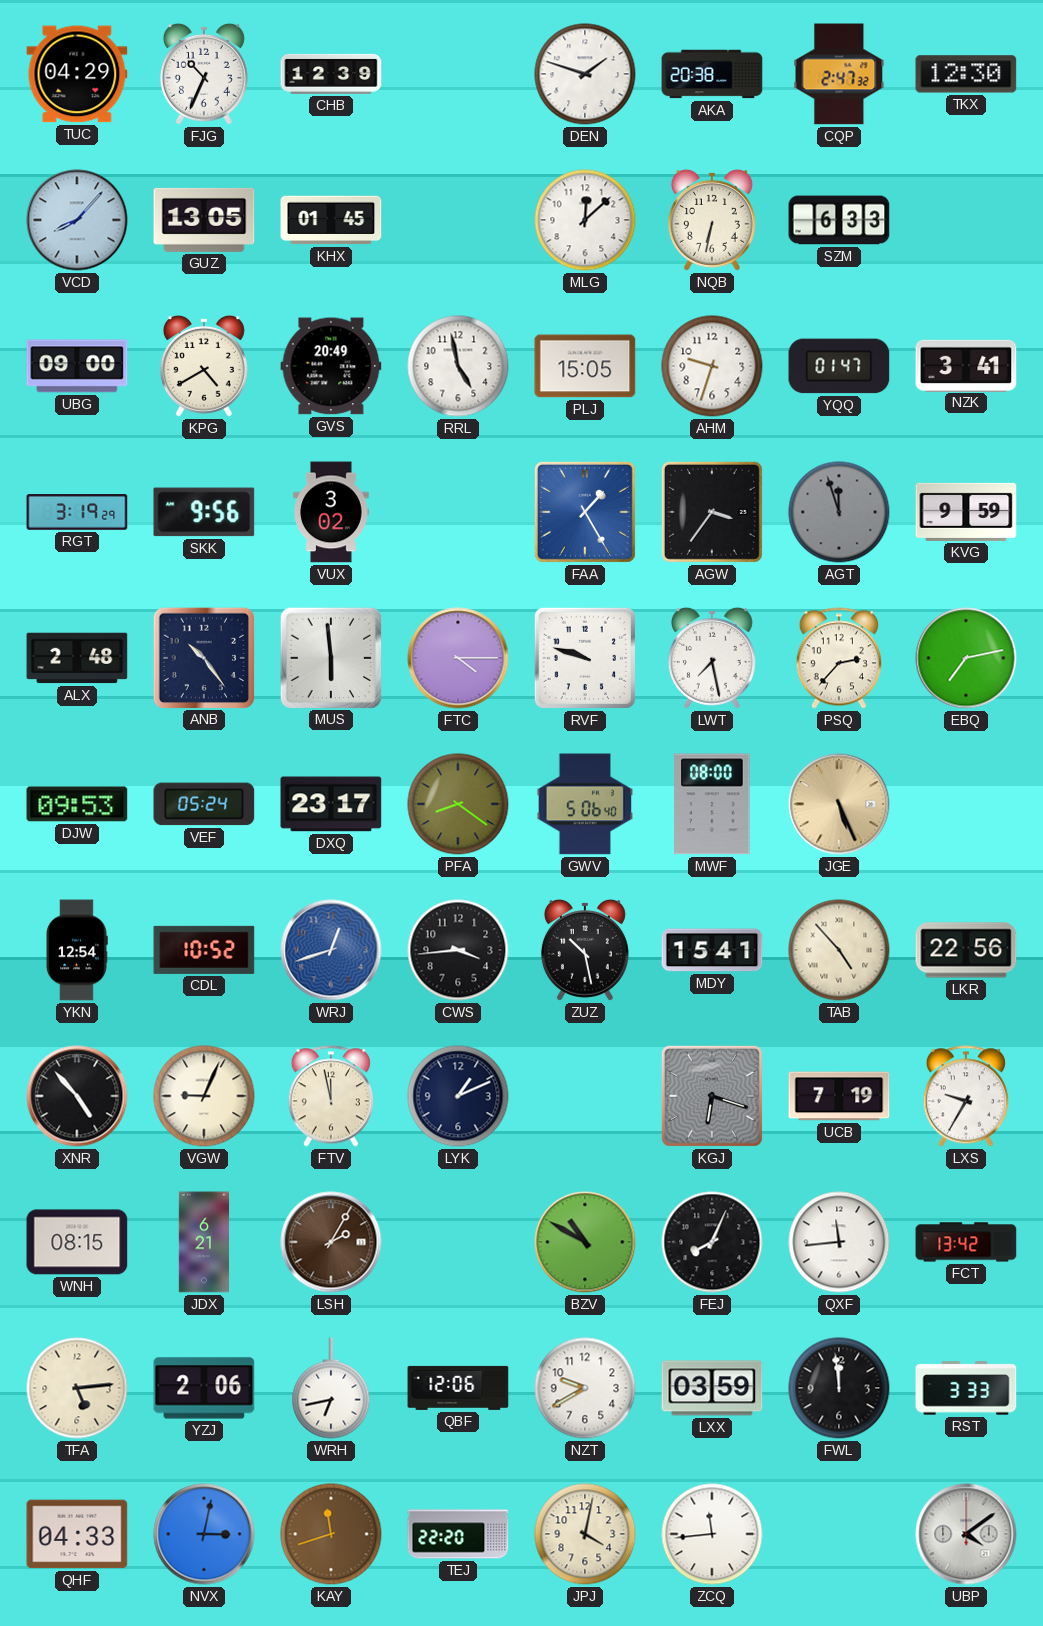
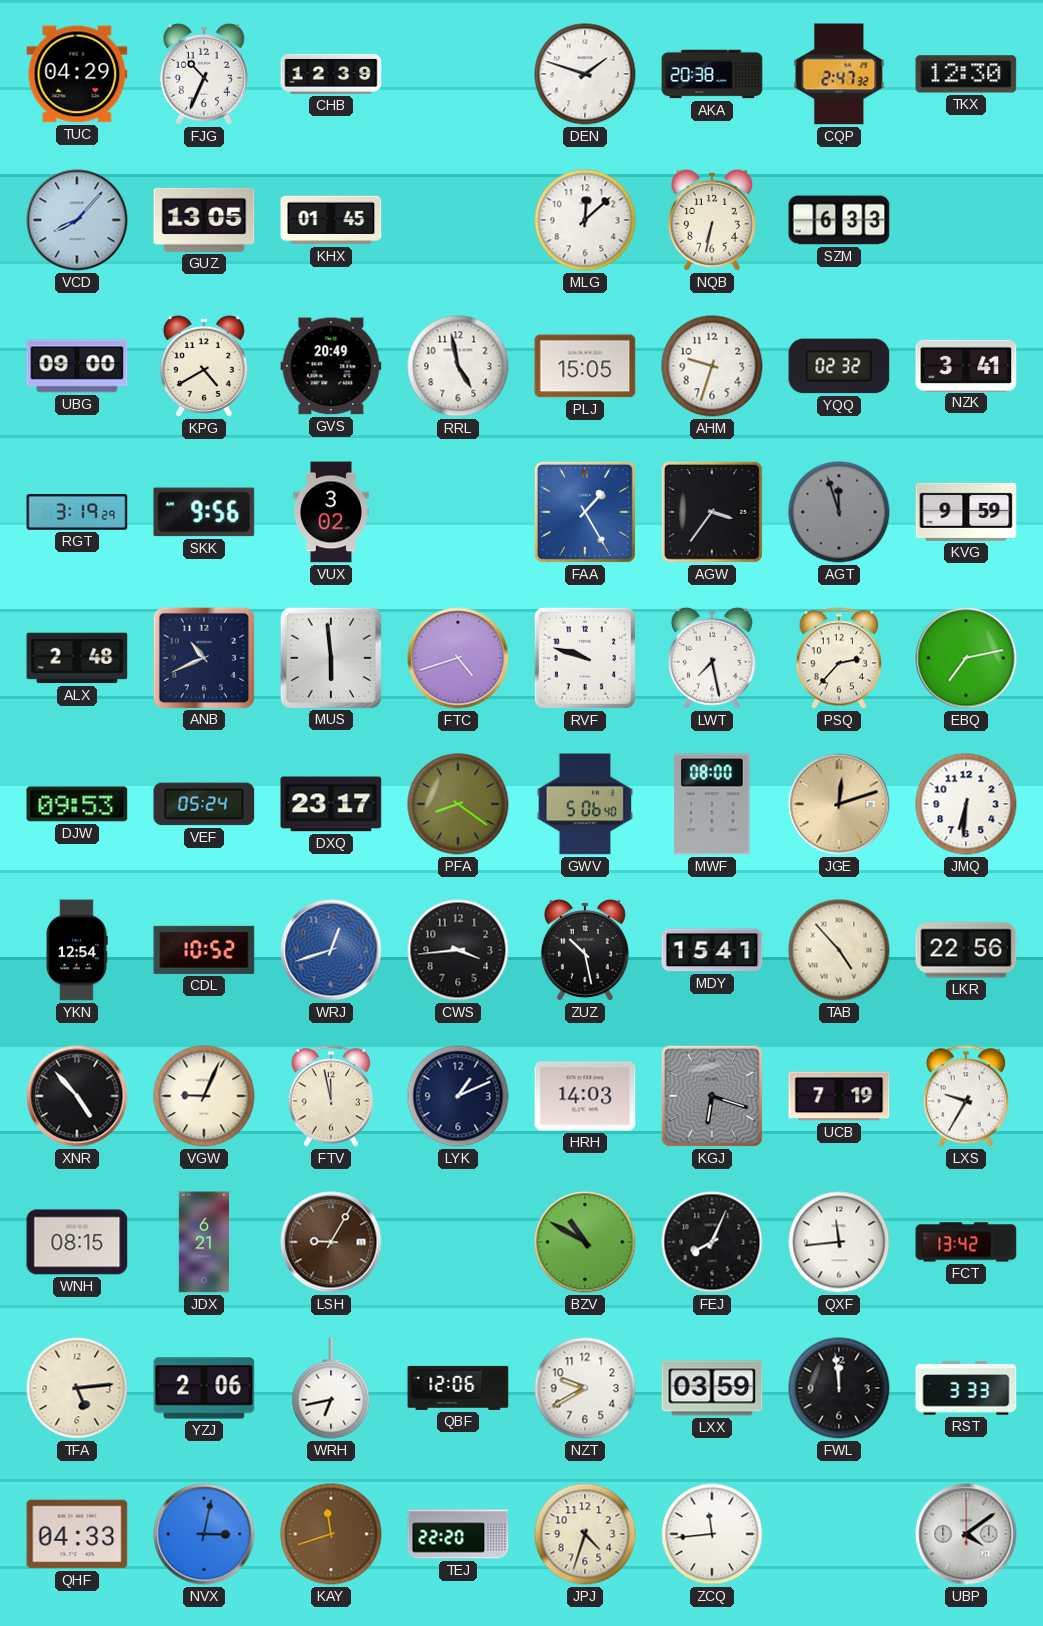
YQQ: 01:47 -> 02:32
ANB: 10:24 -> 10:41
FTC: 4:15 -> 4:42
JGE: 5:26 -> 12:12
JMQ: none -> 6:31
HRH: none -> 14:03
LSH: 2:05 -> 9:05
JPJ: 4:02 -> 4:33
